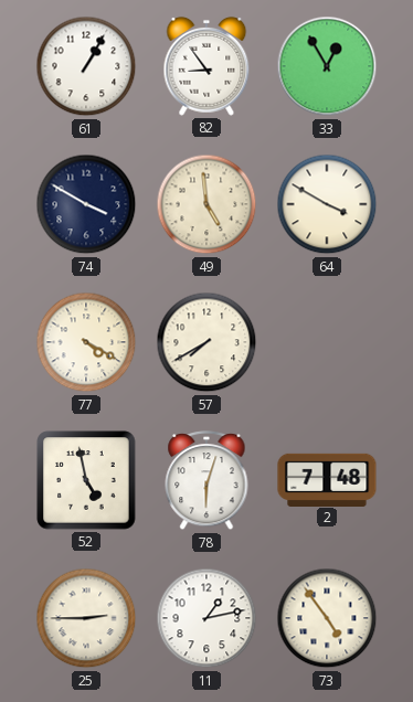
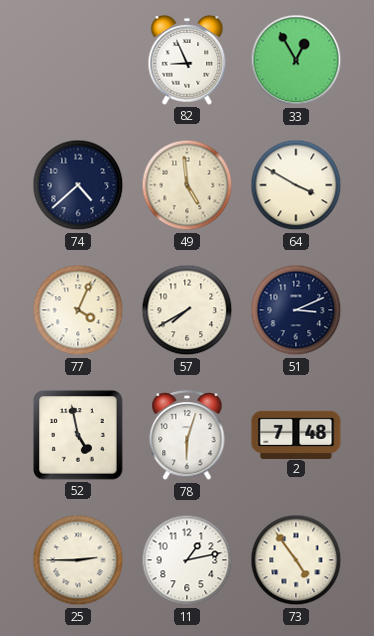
61: 1:05 -> none
82: 8:54 -> 8:56
74: 3:50 -> 4:38
77: 4:20 -> 4:04
51: none -> 3:11
